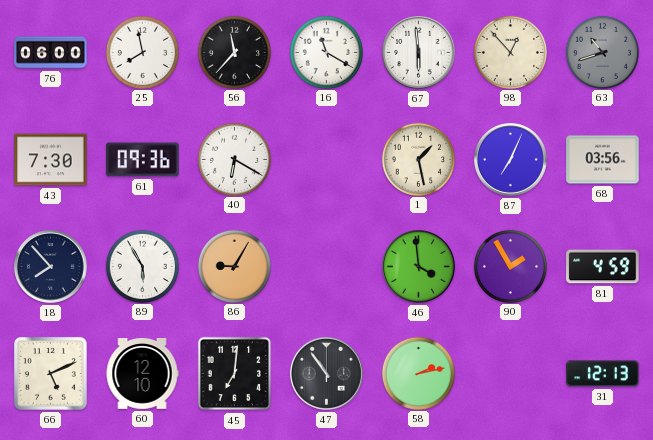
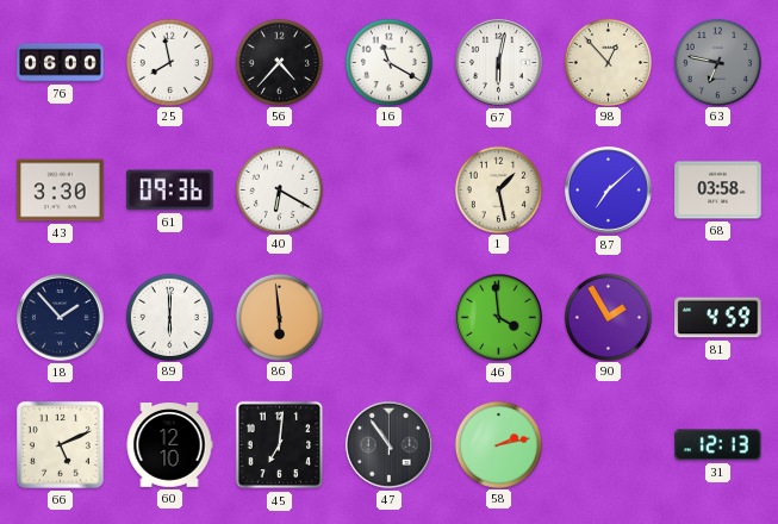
56: 11:37 -> 4:37
67: 5:59 -> 6:02
63: 10:42 -> 6:47
43: 7:30 -> 3:30
87: 7:04 -> 7:08
68: 03:56 -> 03:58
18: 7:53 -> 1:53
89: 5:55 -> 6:00
86: 9:05 -> 5:59
